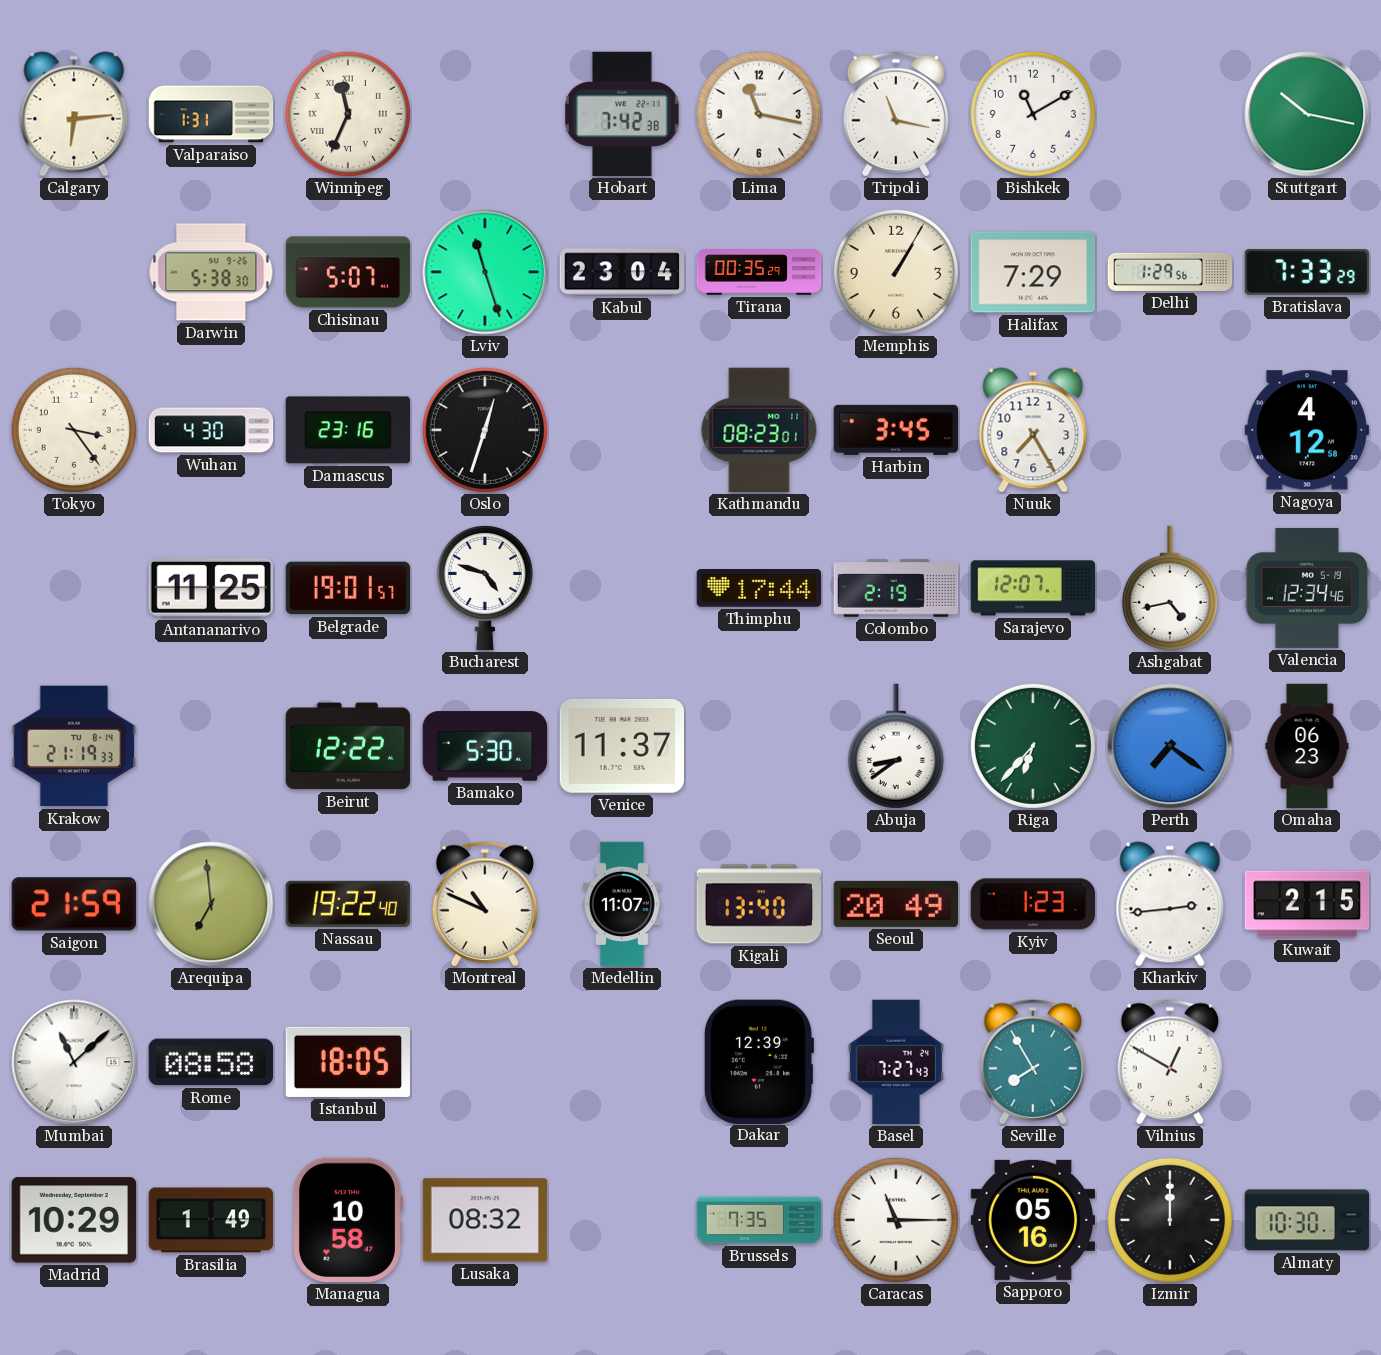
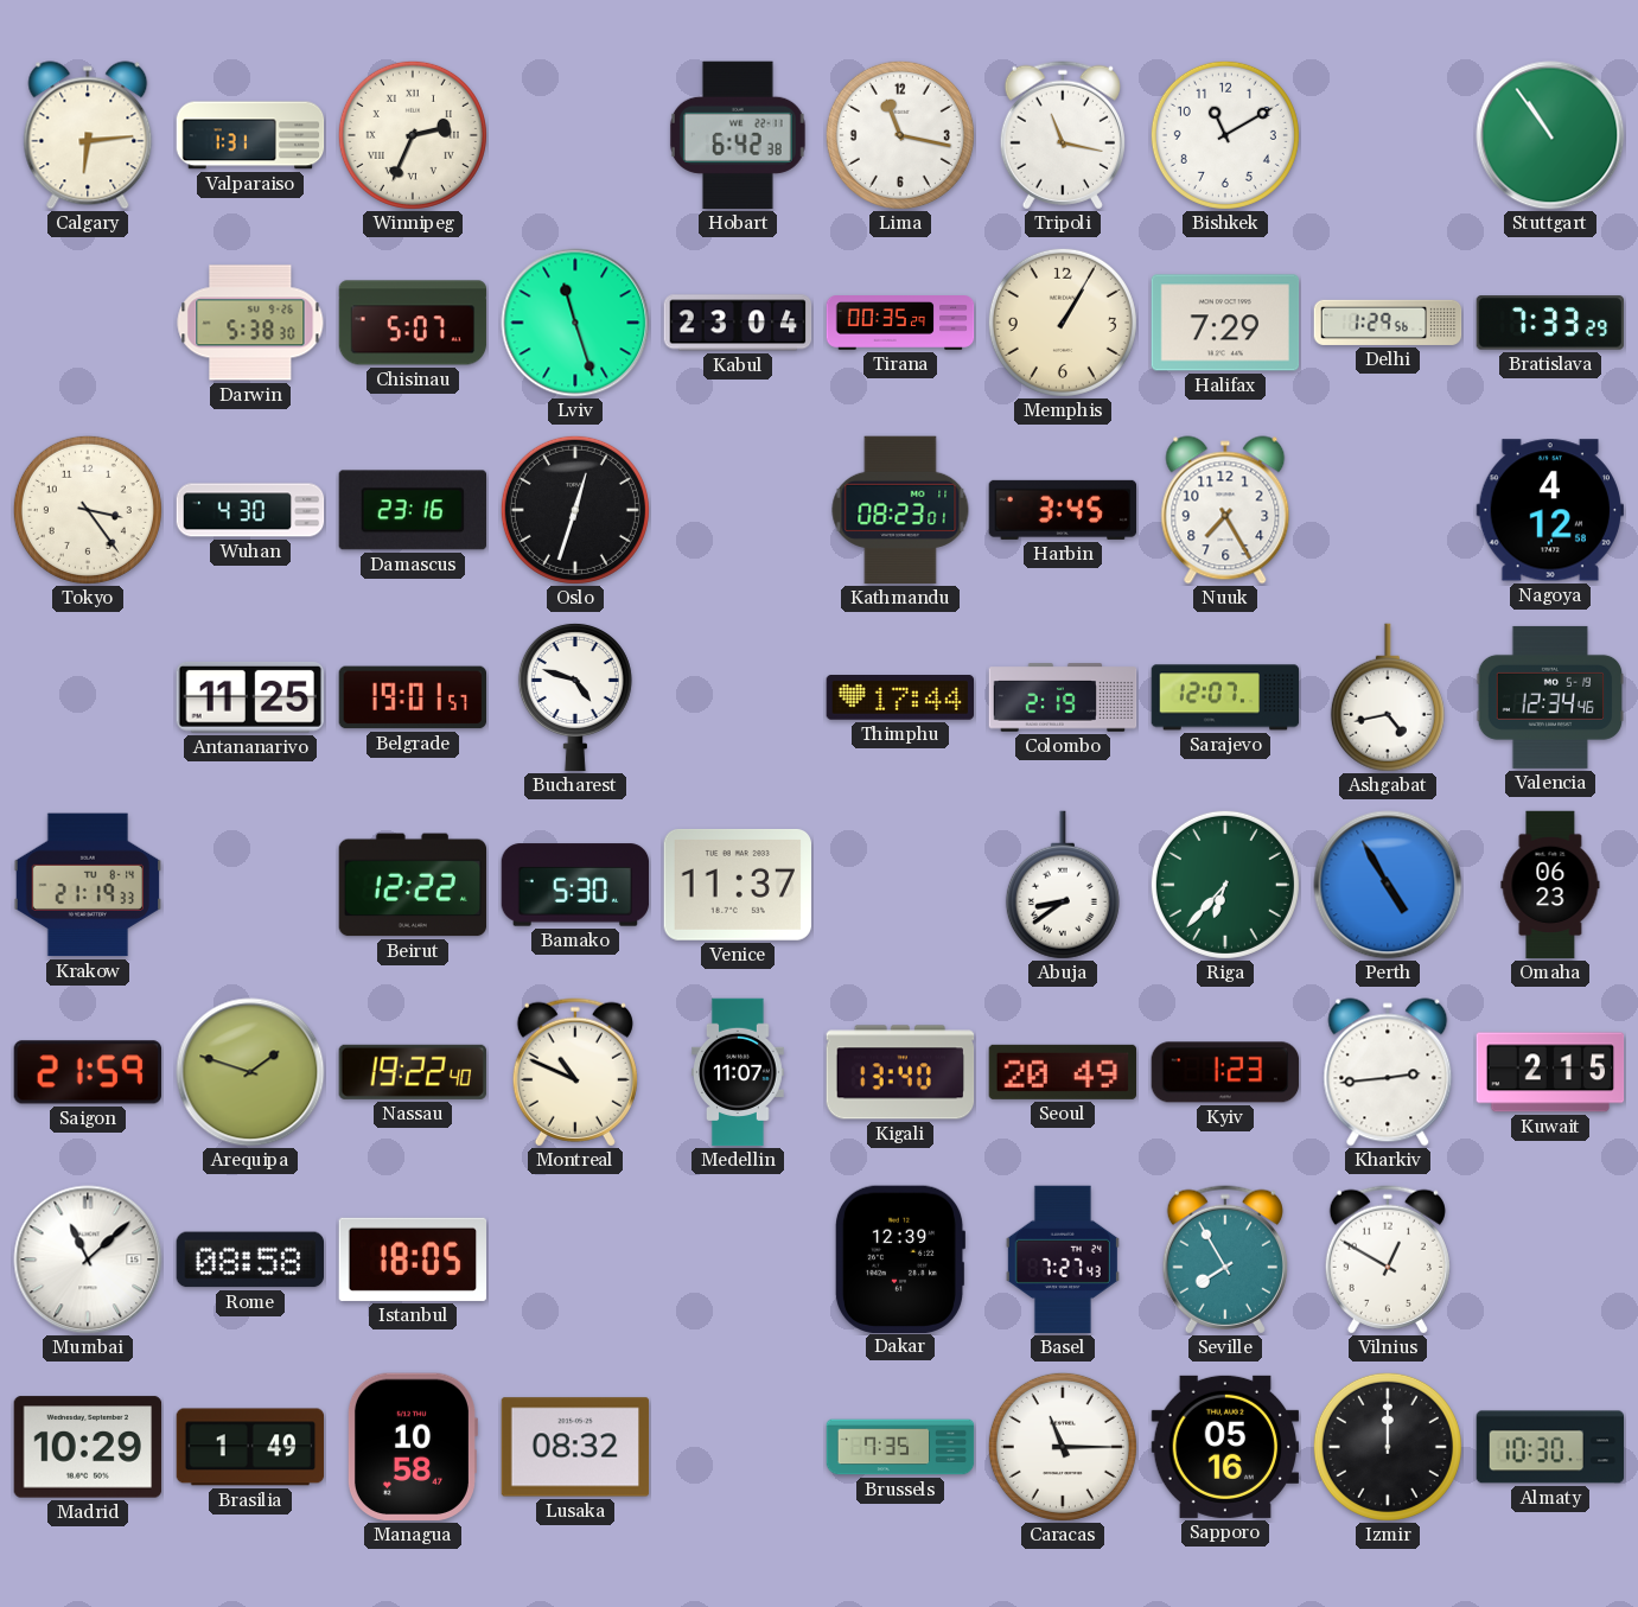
Winnipeg: 11:34 -> 2:34
Hobart: 7:42 -> 6:42
Stuttgart: 10:17 -> 10:54
Perth: 7:21 -> 4:55
Arequipa: 6:59 -> 1:48
